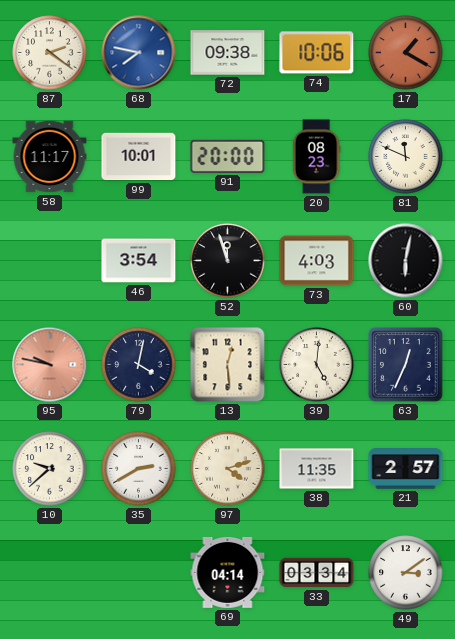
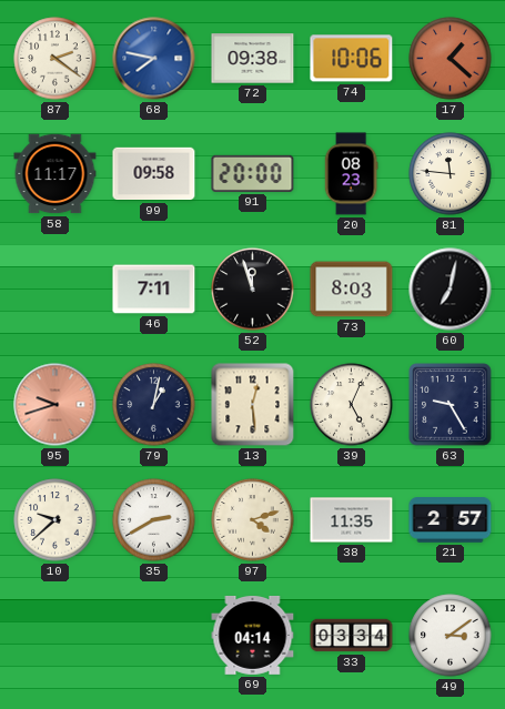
17: 1:20 -> 1:22
99: 10:01 -> 09:58
81: 11:49 -> 11:46
46: 3:54 -> 7:11
73: 4:03 -> 8:03
60: 6:02 -> 7:02
95: 9:47 -> 9:42
79: 4:02 -> 1:02
39: 5:01 -> 5:04
63: 12:34 -> 9:25
